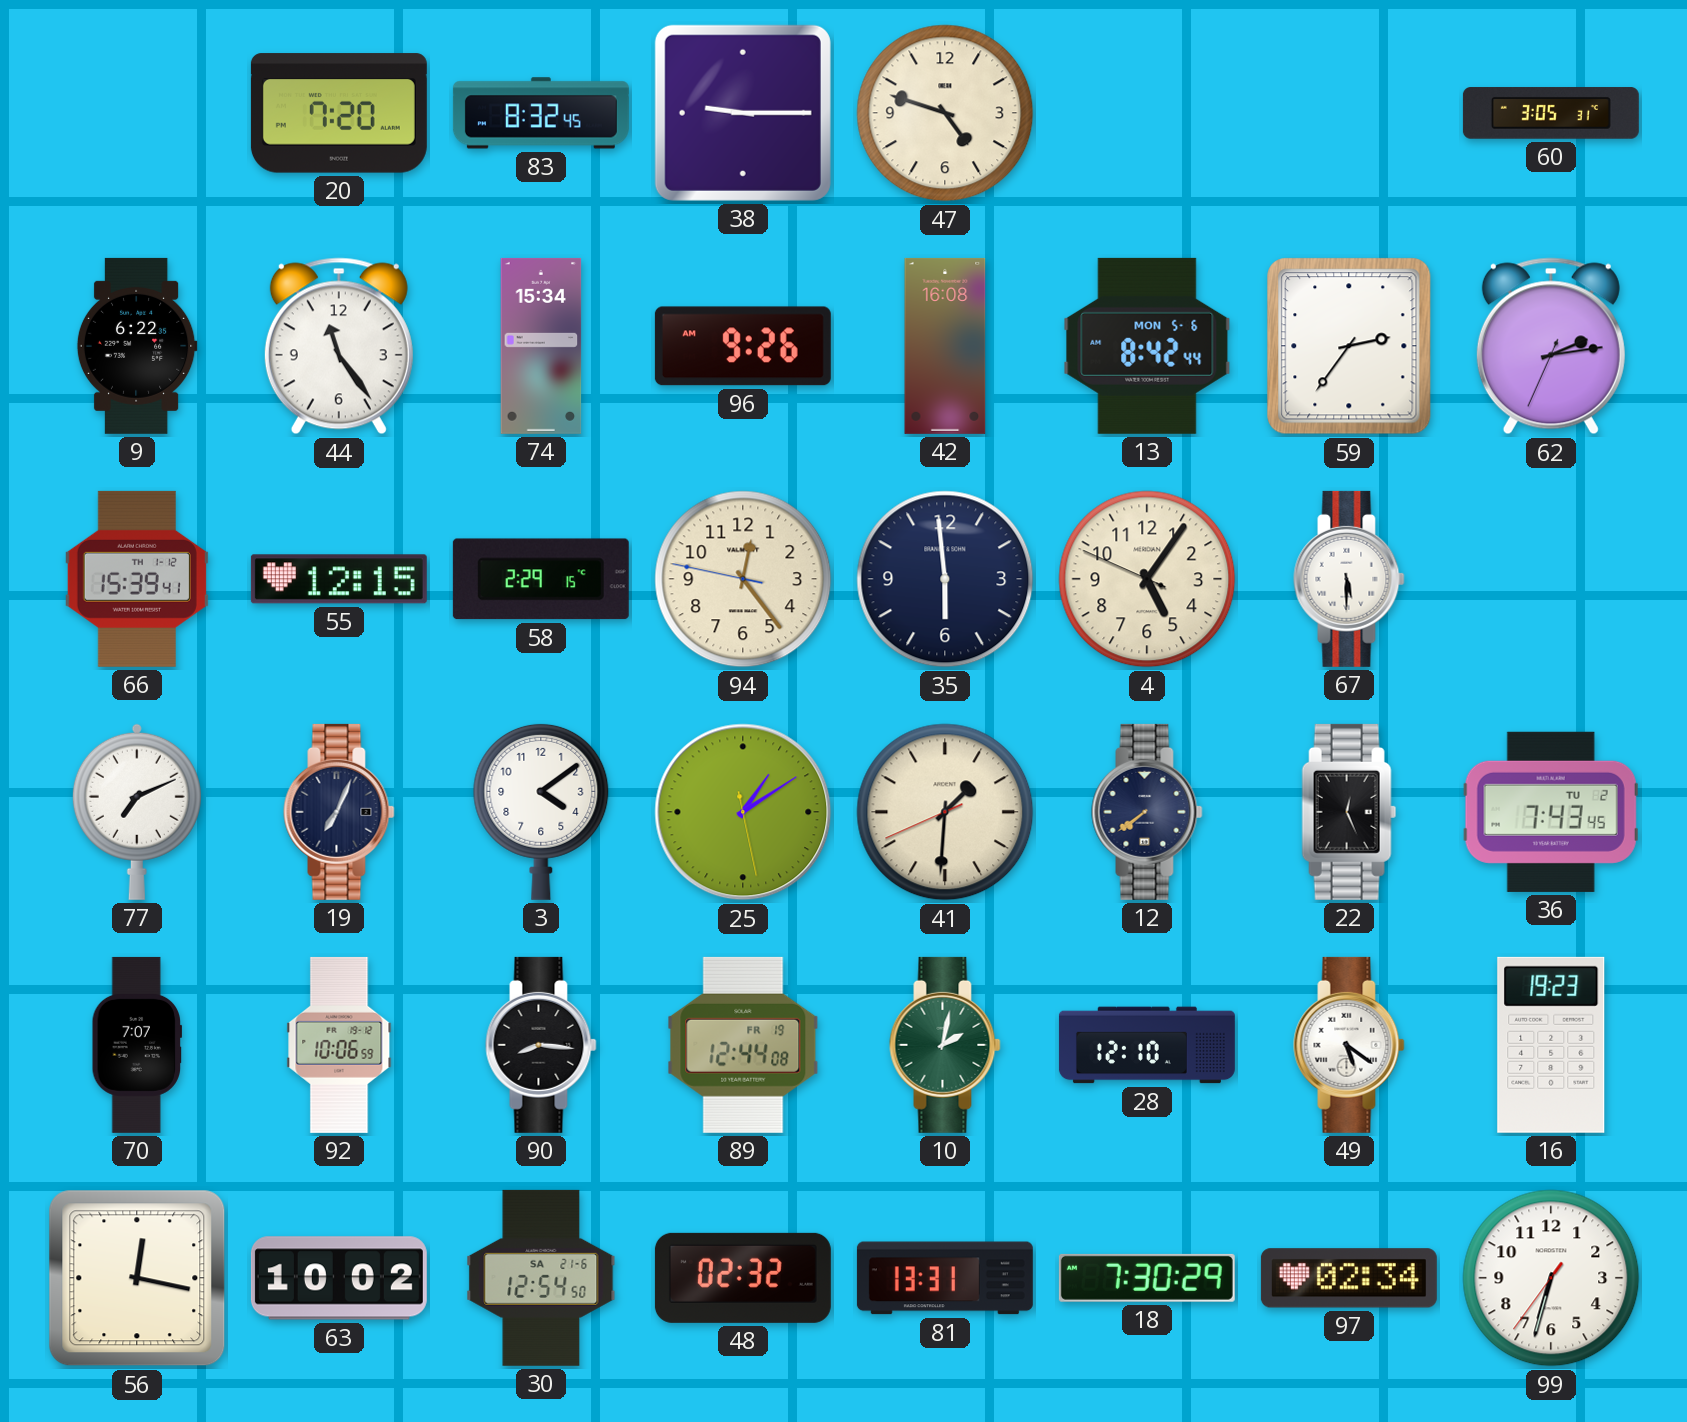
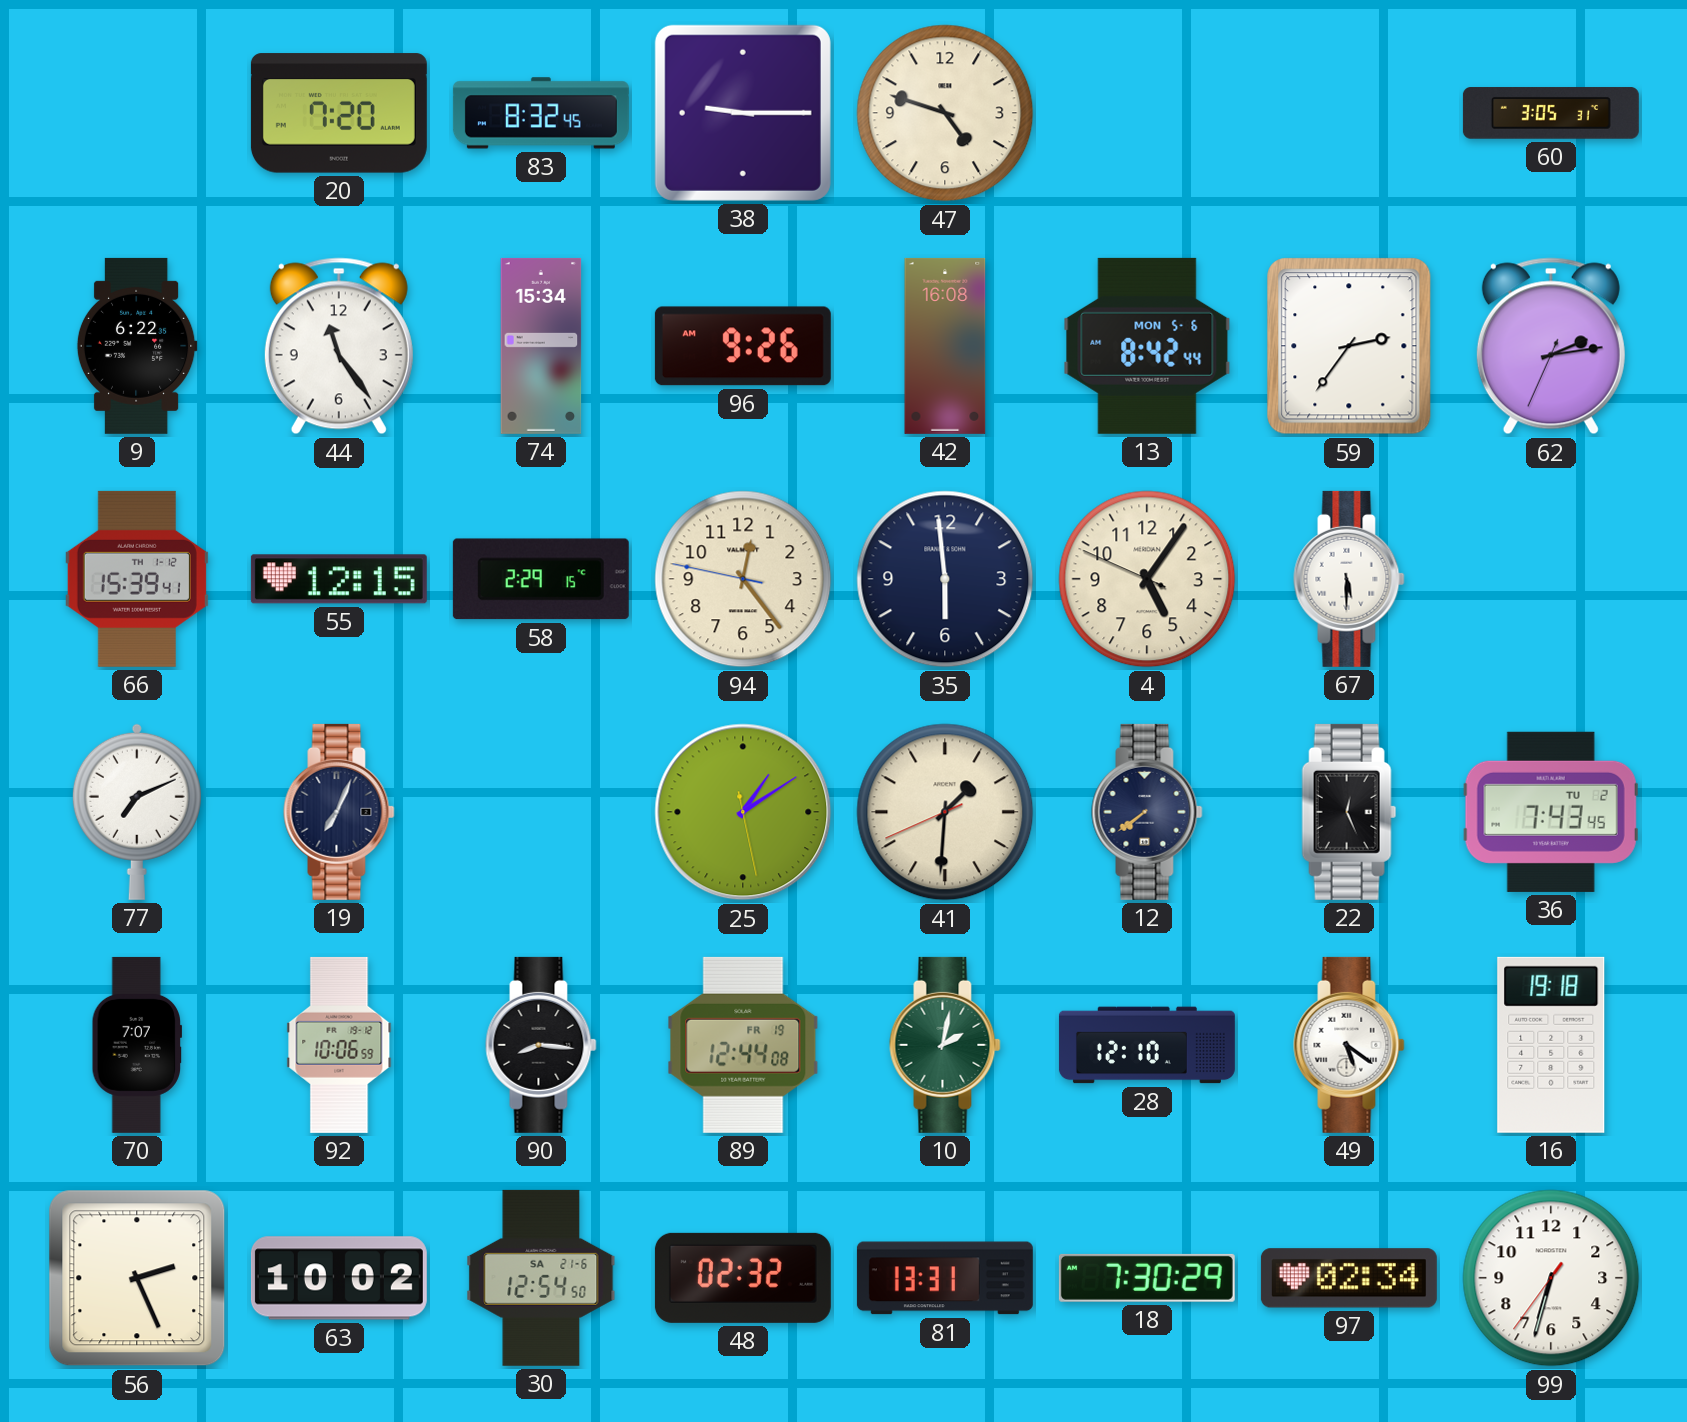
3: 4:09 -> none
16: 19:23 -> 19:18
56: 12:17 -> 2:26
